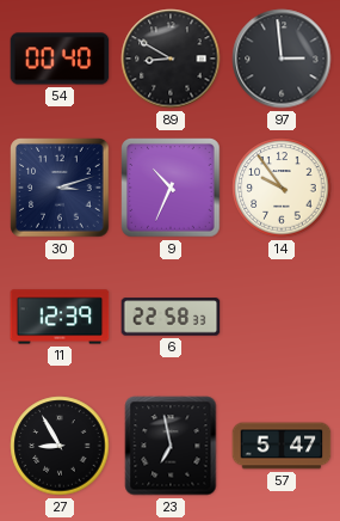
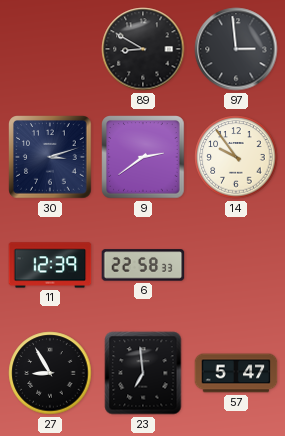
54: 00:40 -> none
9: 10:34 -> 2:39
23: 6:58 -> 6:59
